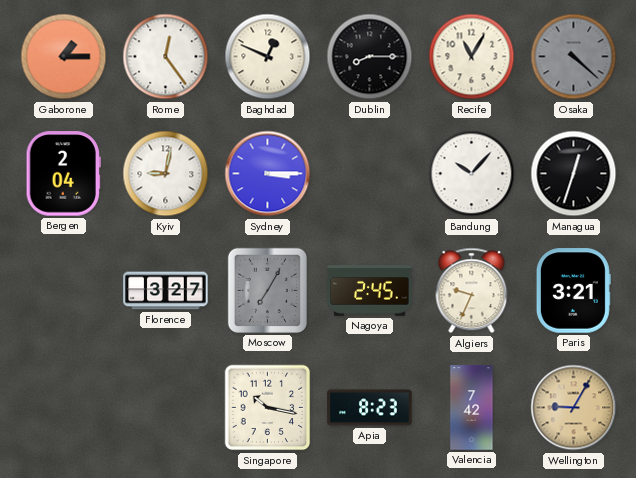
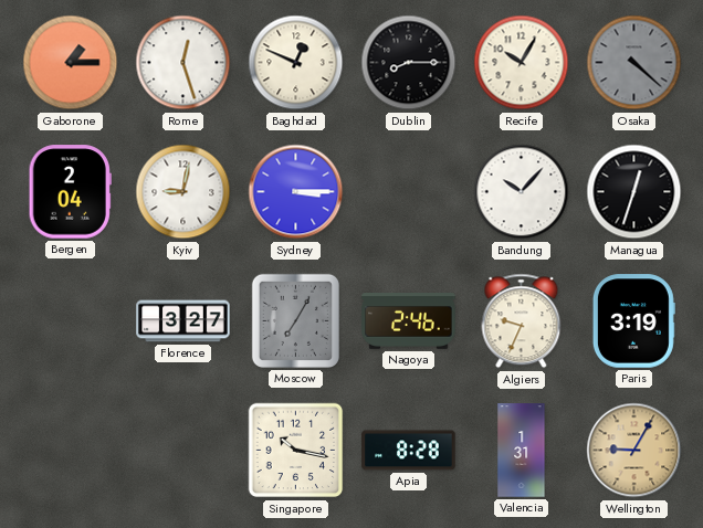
Rome: 12:24 -> 12:27
Recife: 11:05 -> 10:05
Nagoya: 2:45 -> 2:46
Paris: 3:21 -> 3:19
Apia: 8:23 -> 8:28
Valencia: 7:42 -> 1:31
